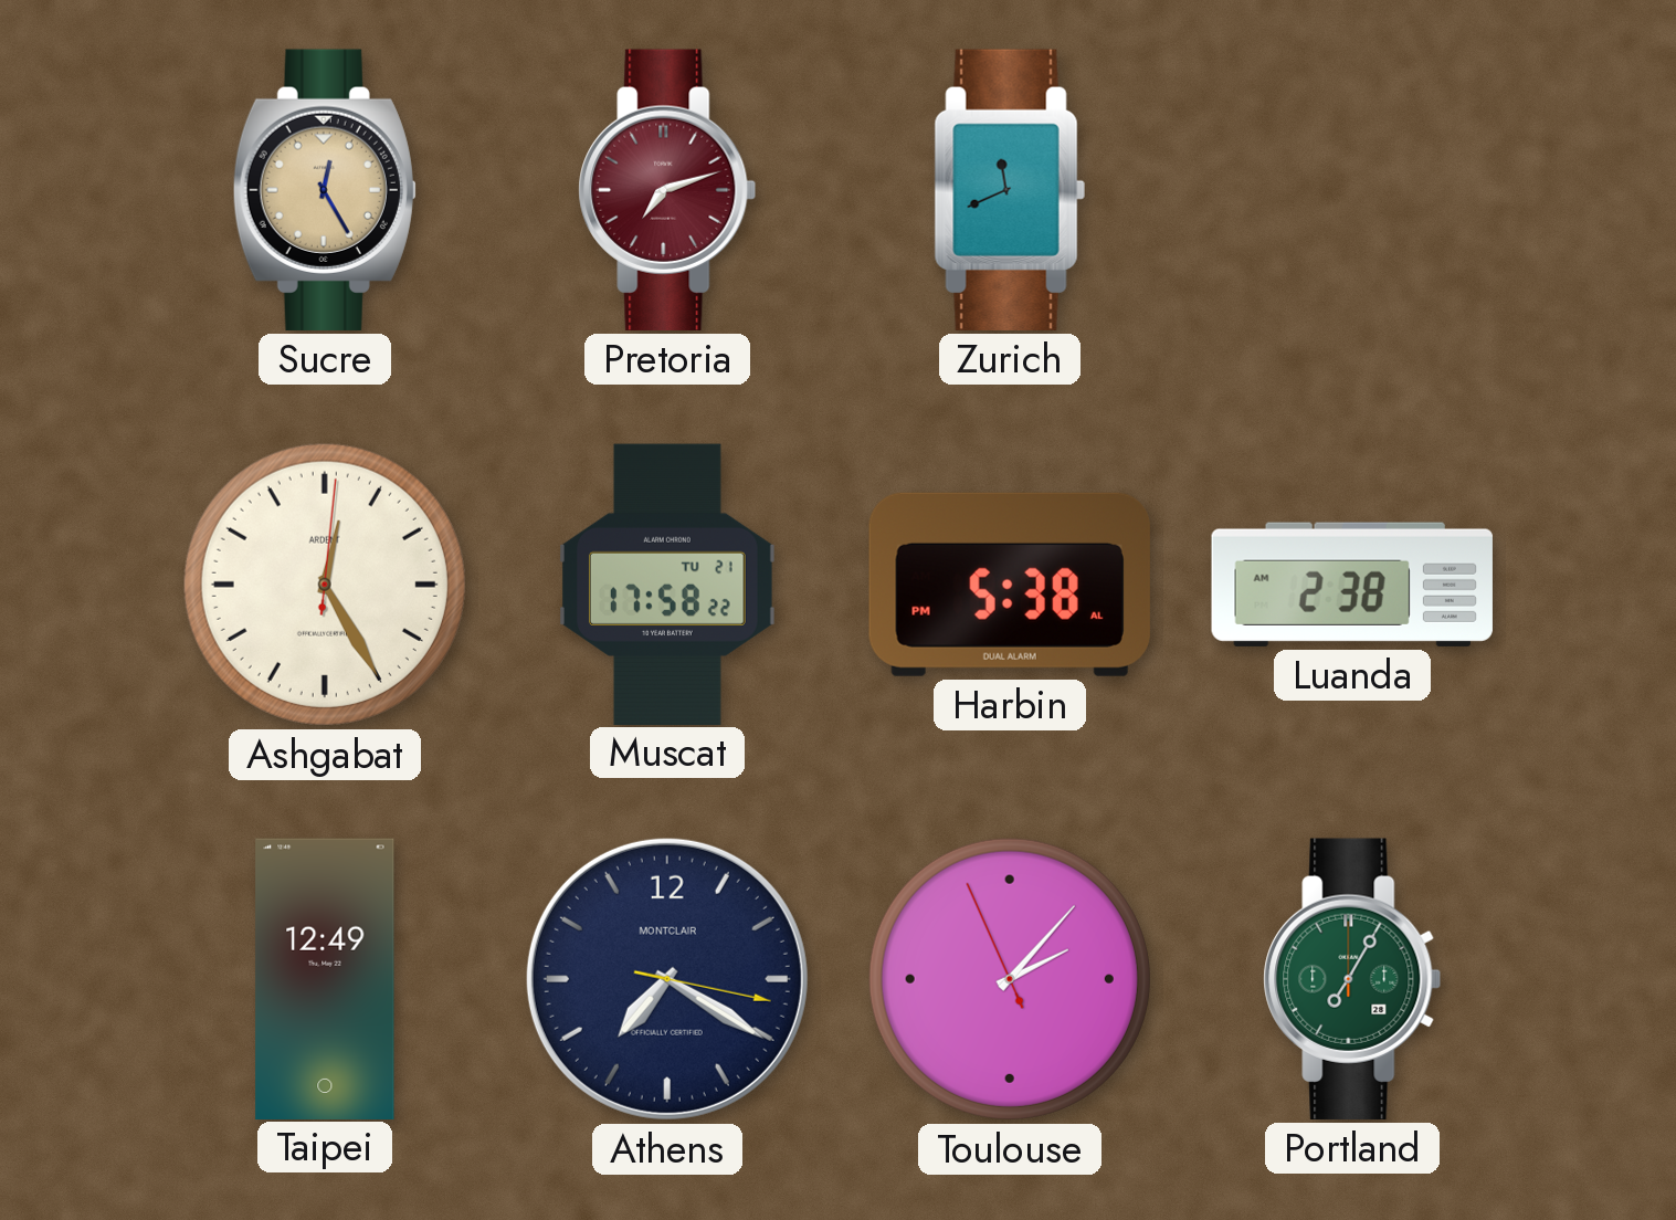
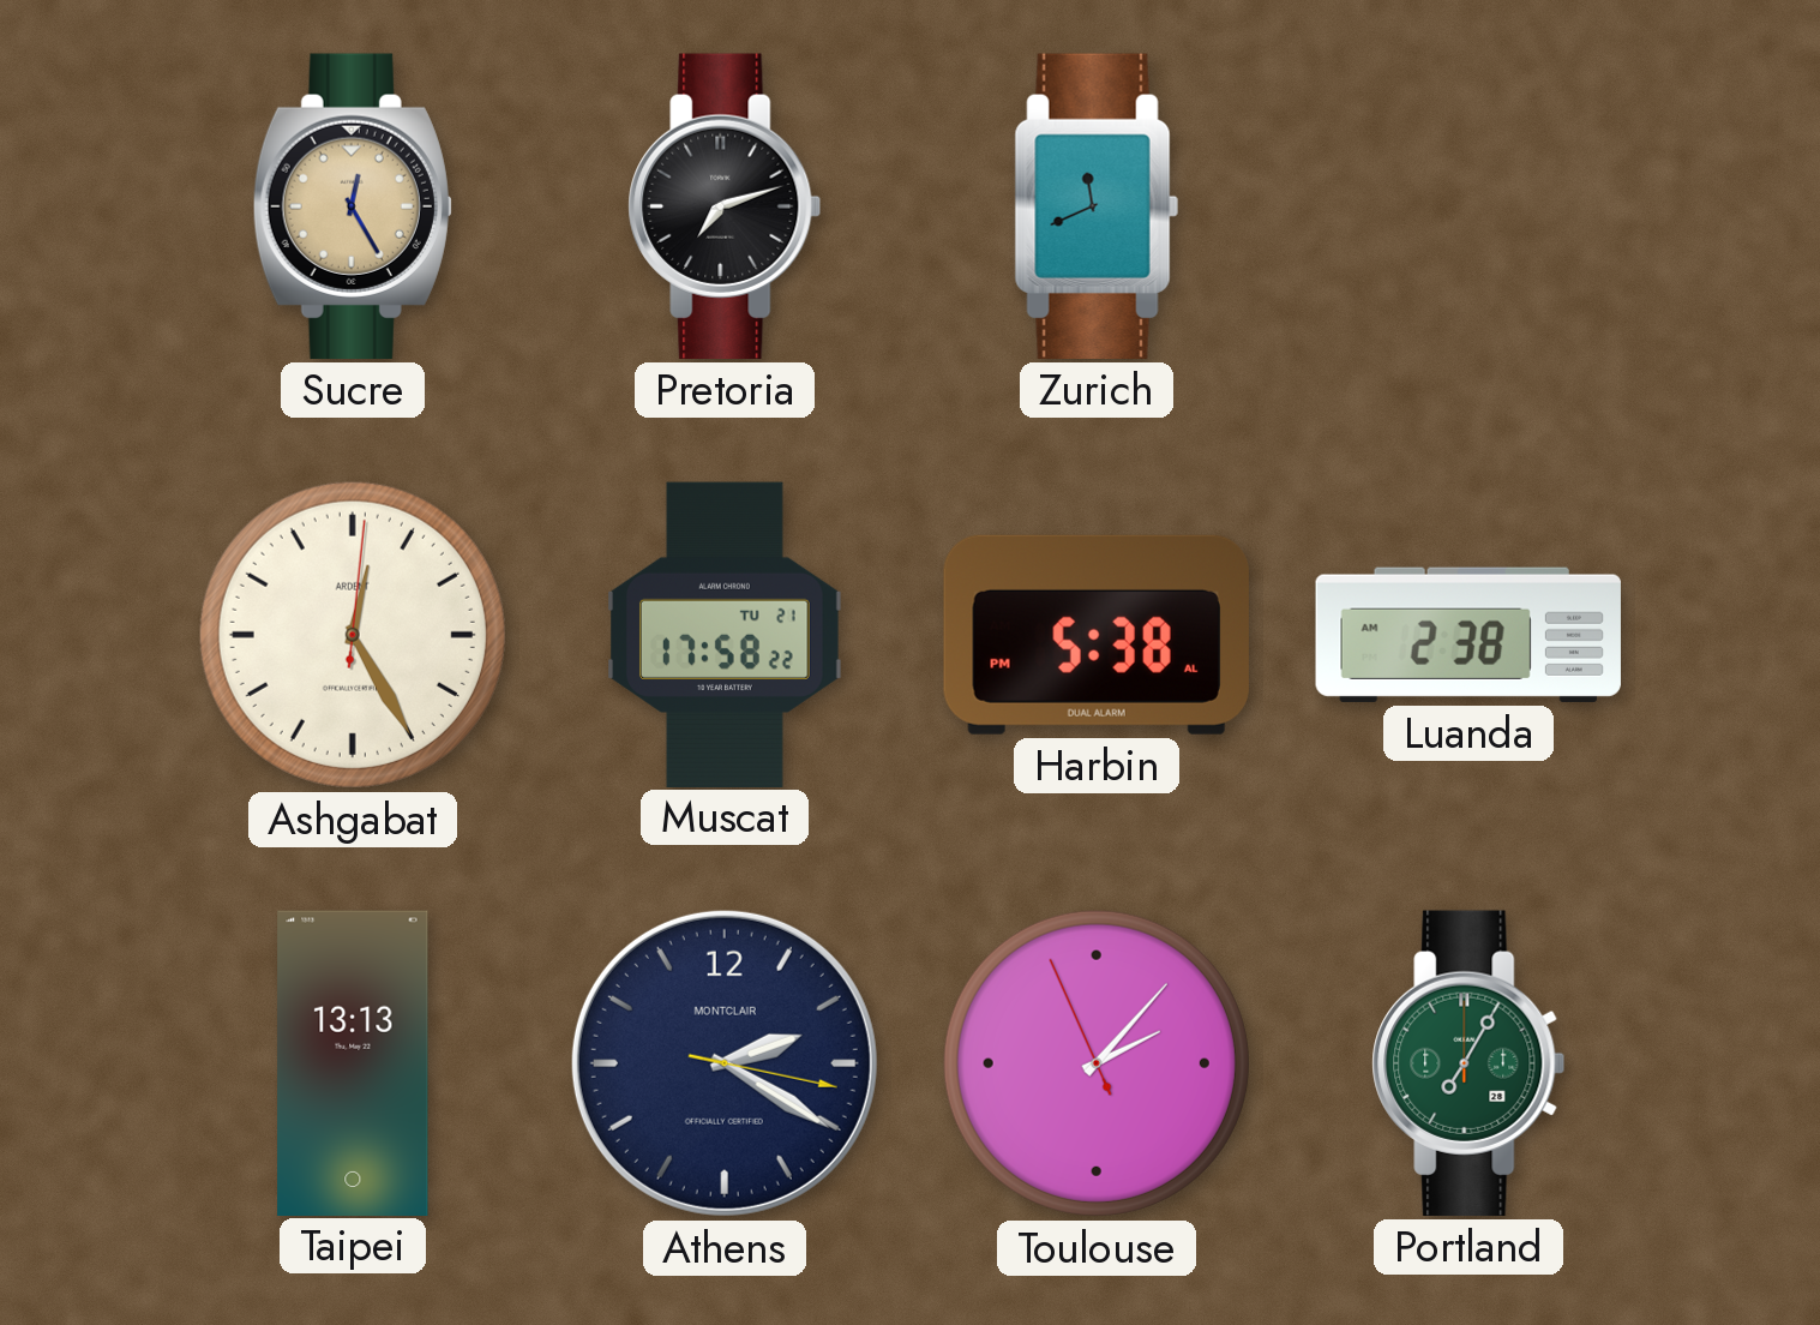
Pretoria dial: burgundy -> black
Taipei: 12:49 -> 13:13
Athens: 7:20 -> 2:20
